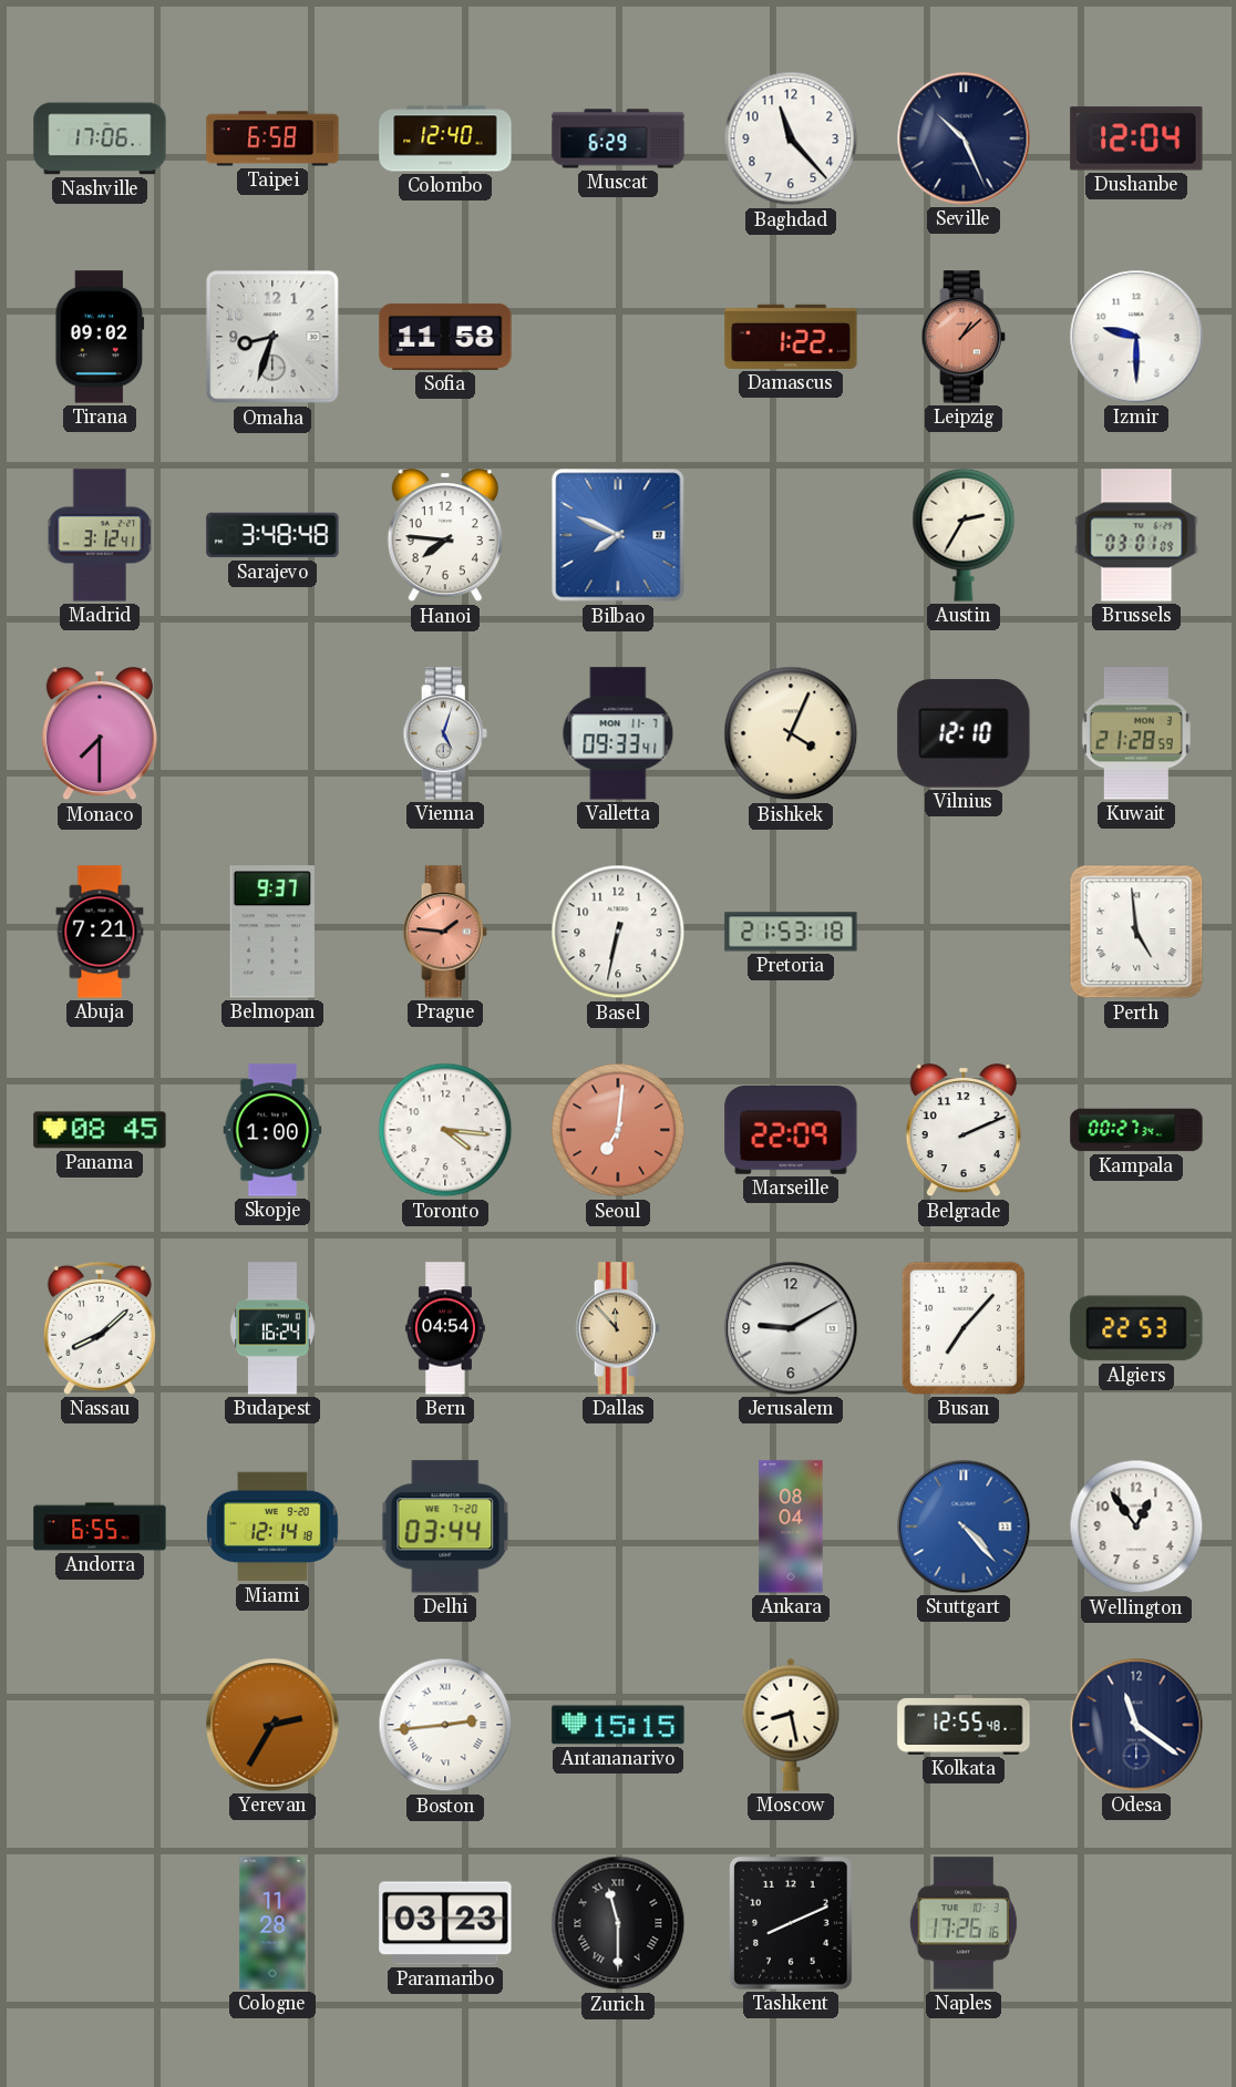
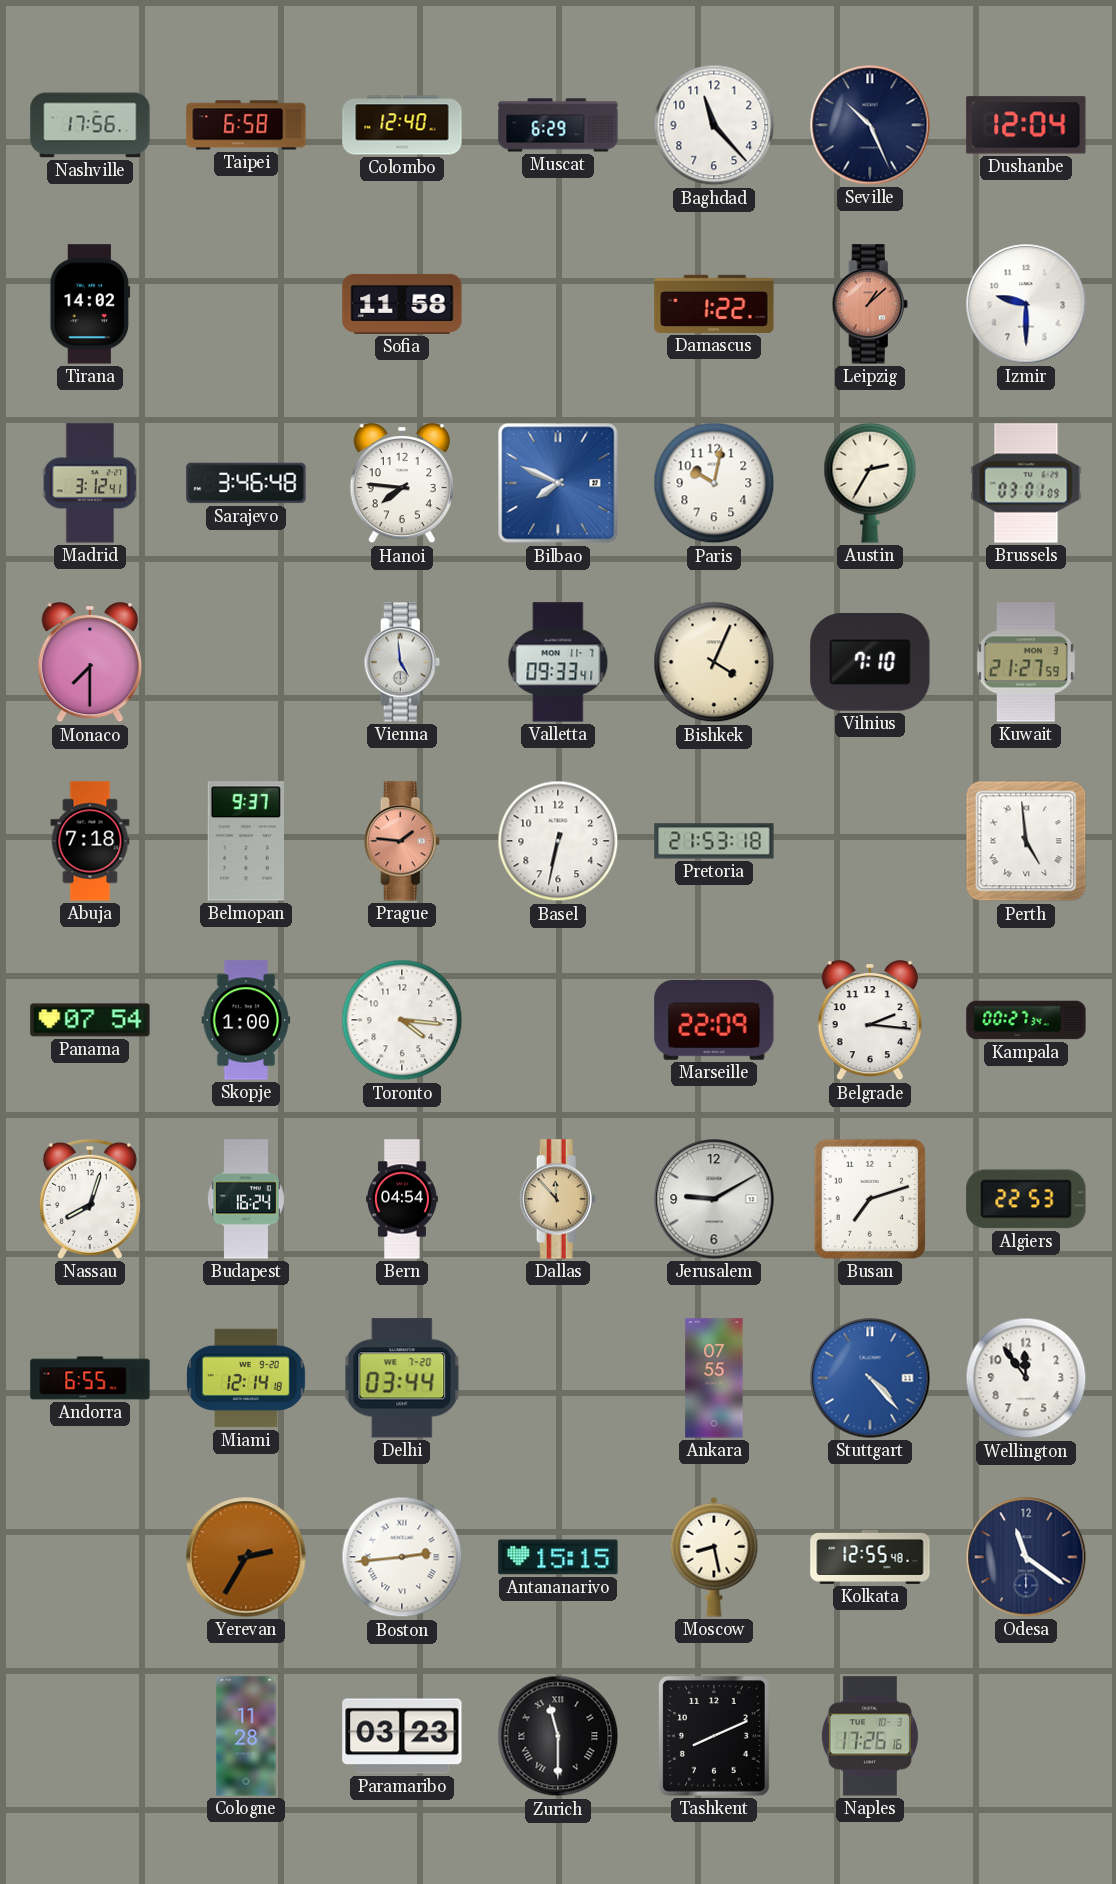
Nashville: 17:06 -> 17:56
Tirana: 09:02 -> 14:02
Omaha: 8:33 -> none
Sarajevo: 3:48 -> 3:46
Paris: none -> 10:02
Vienna: 5:03 -> 4:59
Vilnius: 12:10 -> 7:10
Kuwait: 21:28 -> 21:27
Abuja: 7:21 -> 7:18
Panama: 08:45 -> 07:54
Seoul: 7:01 -> none
Belgrade: 2:11 -> 2:16
Nassau: 8:08 -> 8:03
Busan: 7:07 -> 7:12
Ankara: 08:04 -> 07:55
Wellington: 12:54 -> 11:54
